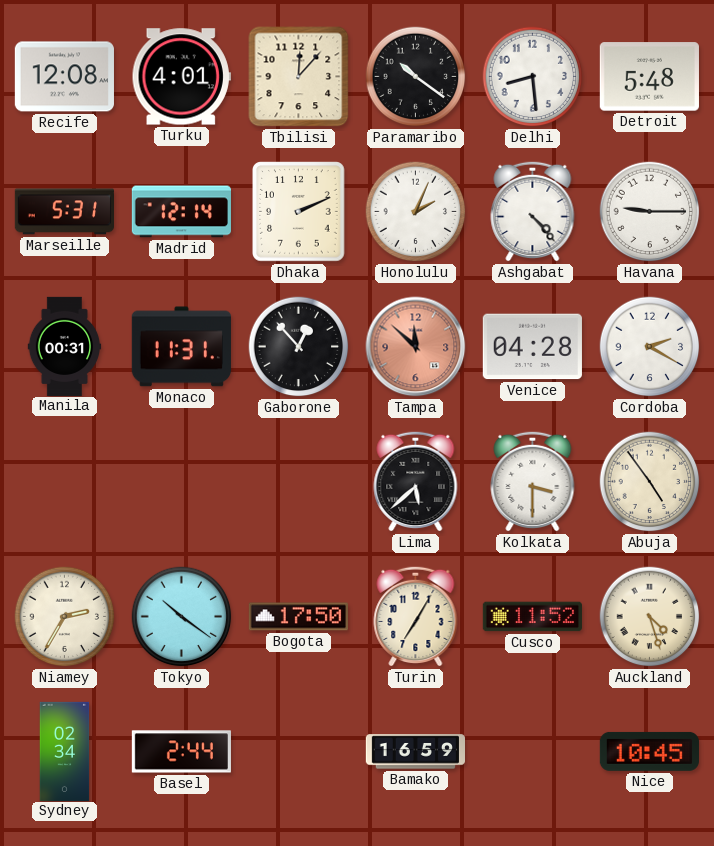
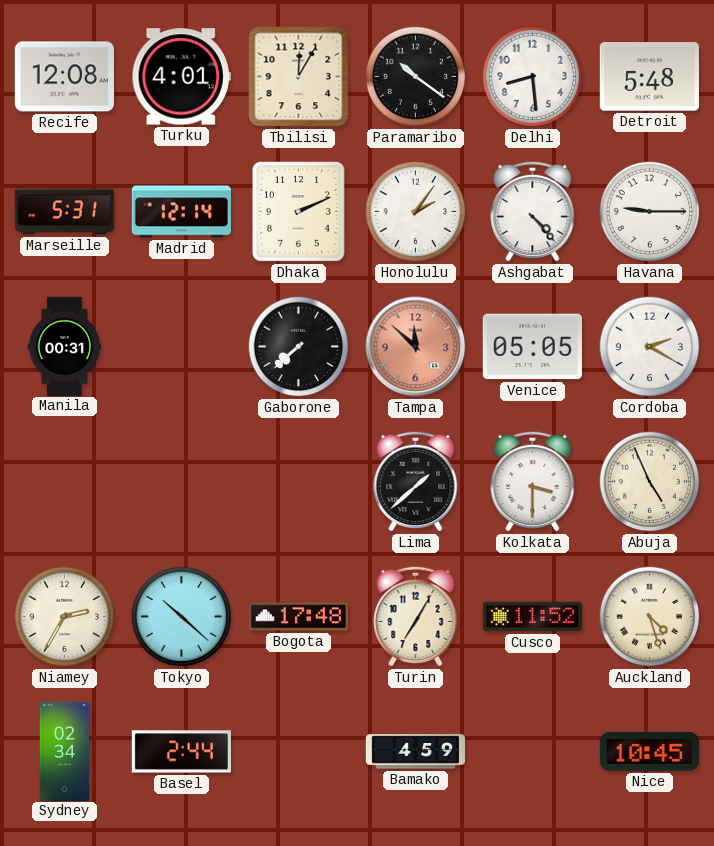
Tbilisi: 12:07 -> 12:05
Honolulu: 2:04 -> 2:06
Monaco: 11:31 -> none
Gaborone: 12:53 -> 7:38
Venice: 04:28 -> 05:05
Lima: 5:38 -> 1:38
Abuja: 4:54 -> 4:56
Tokyo: 10:21 -> 10:22
Bogota: 17:50 -> 17:48
Bamako: 16:59 -> 4:59
